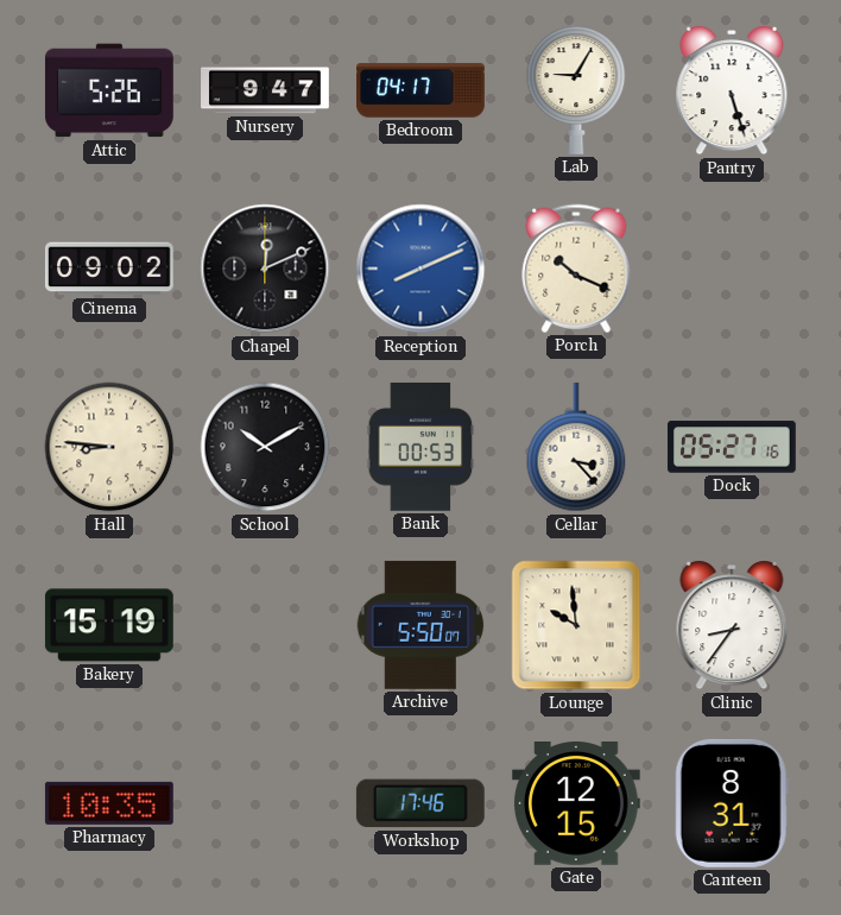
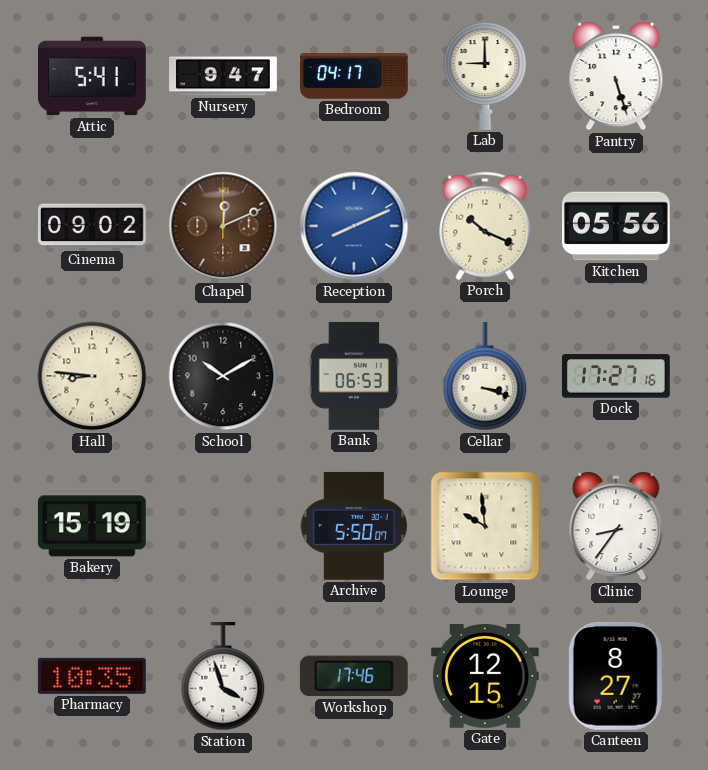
Attic: 5:26 -> 5:41
Lab: 9:05 -> 9:00
Chapel dial: black -> brown
Kitchen: none -> 05:56
Bank: 00:53 -> 06:53
Cellar: 3:23 -> 3:18
Dock: 05:27 -> 17:27
Station: none -> 3:57
Canteen: 8:31 -> 8:27
